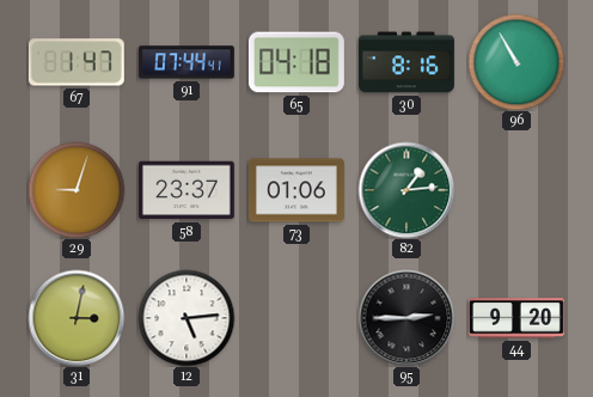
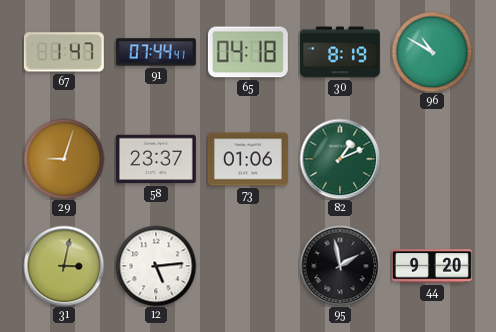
30: 8:16 -> 8:19
96: 10:55 -> 10:50
82: 1:14 -> 1:11
95: 2:45 -> 1:58
